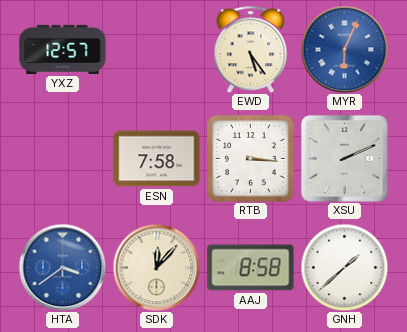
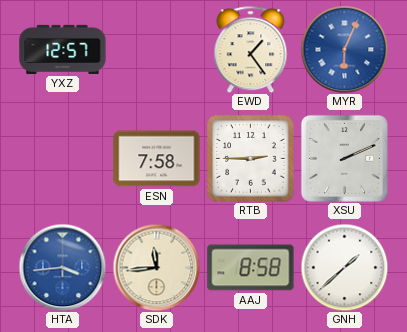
EWD: 5:24 -> 1:24
RTB: 3:16 -> 2:45
HTA: 3:39 -> 3:44
SDK: 12:07 -> 11:44
